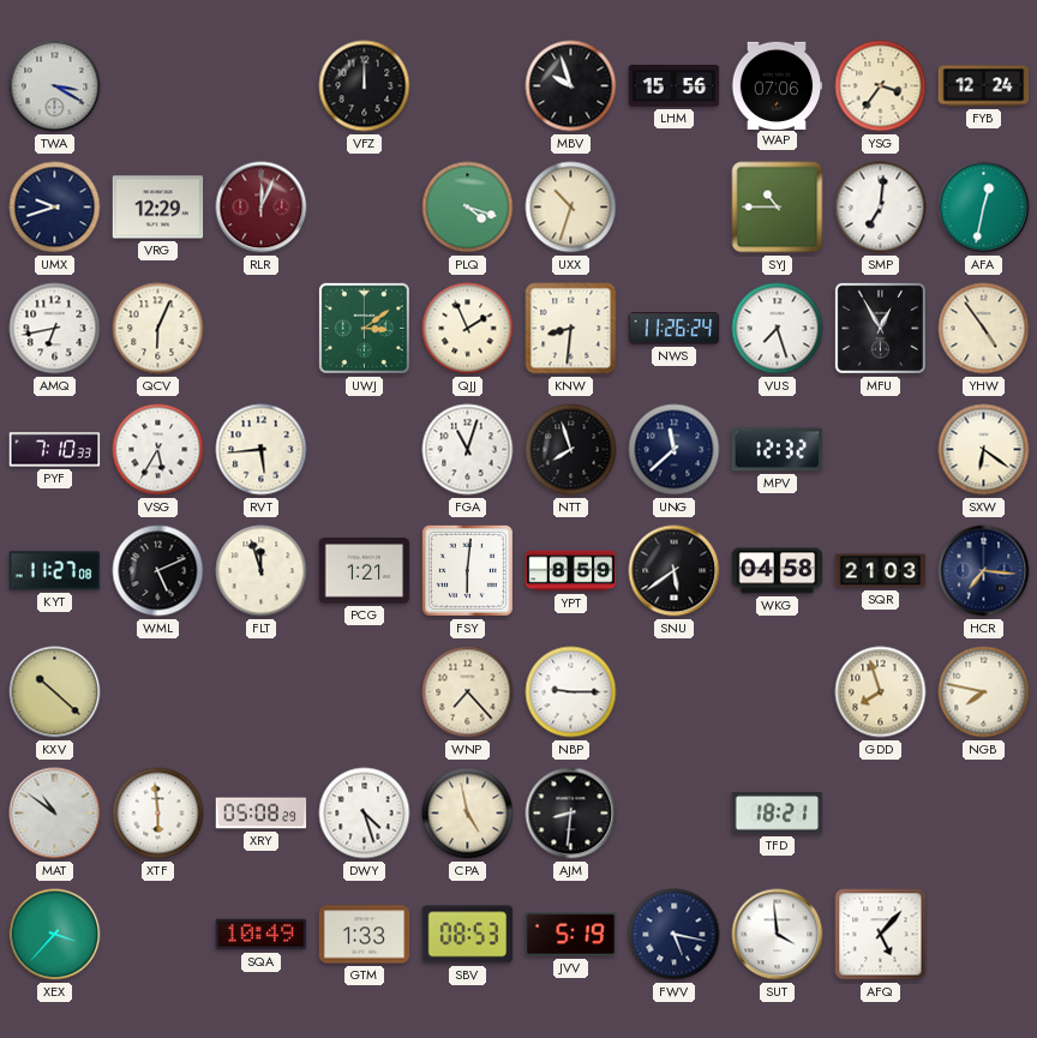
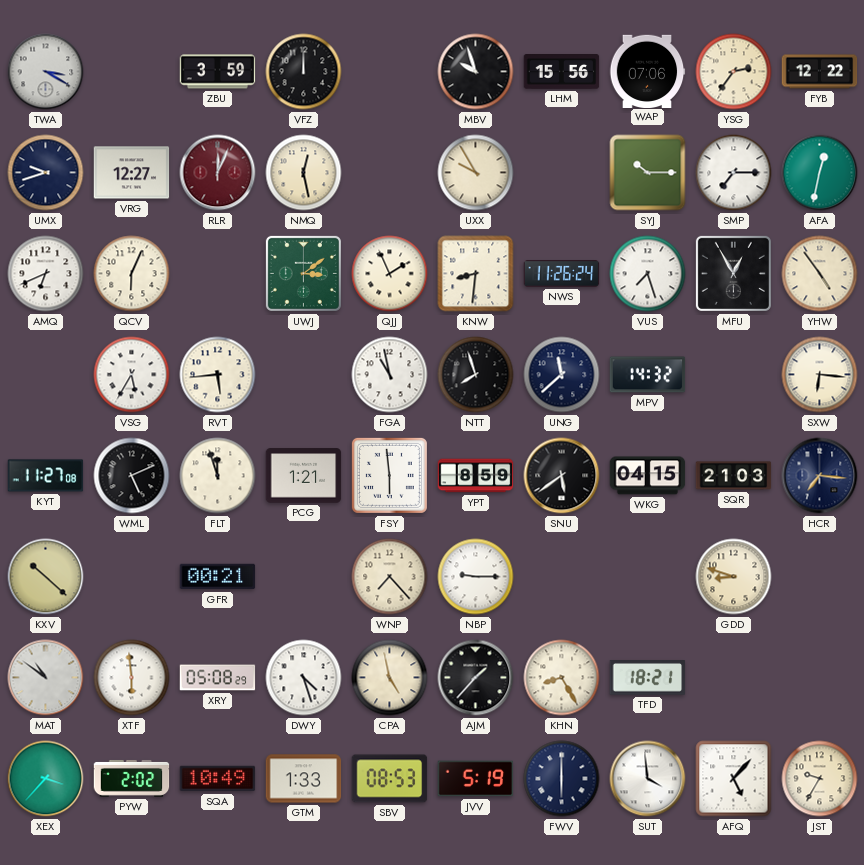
ZBU: none -> 3:59
YSG: 3:36 -> 2:36
FYB: 12:24 -> 12:22
VRG: 12:29 -> 12:27
NMQ: none -> 12:28
PLQ: 4:18 -> none
UXX: 10:33 -> 9:55
SYJ: 10:45 -> 10:15
SMP: 7:01 -> 7:15
AMQ: 6:43 -> 6:41
PYF: 7:10 -> none
FGA: 11:03 -> 10:58
MPV: 12:32 -> 14:32
SXW: 6:21 -> 6:16
FSY: 6:01 -> 5:59
WKG: 04:58 -> 04:15
GFR: none -> 00:21
GDD: 7:57 -> 8:48
NGB: 7:47 -> none
AJM: 8:31 -> 1:37
KHN: none -> 8:25
PYW: none -> 2:02
FWV: 5:17 -> 6:00
JST: none -> 9:35
